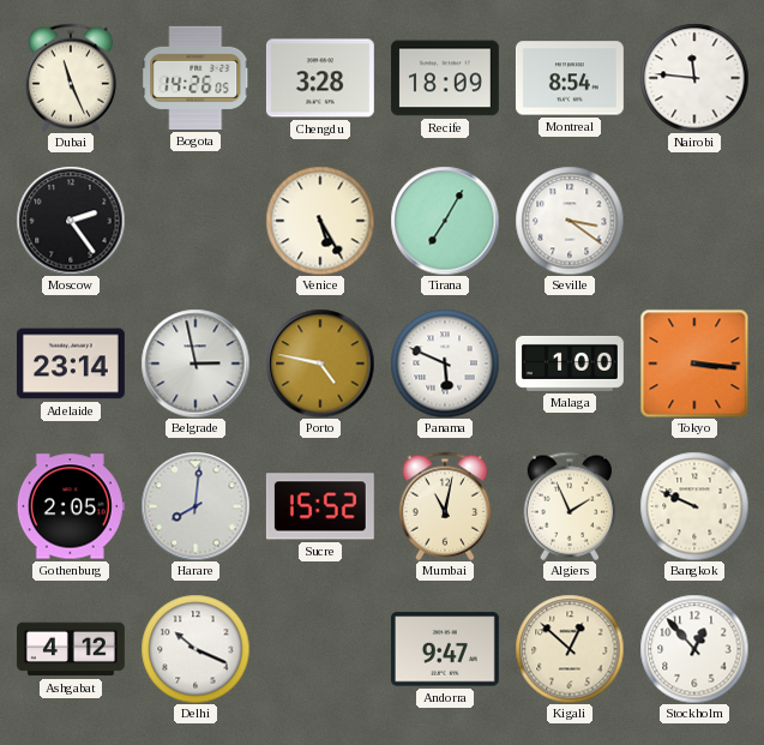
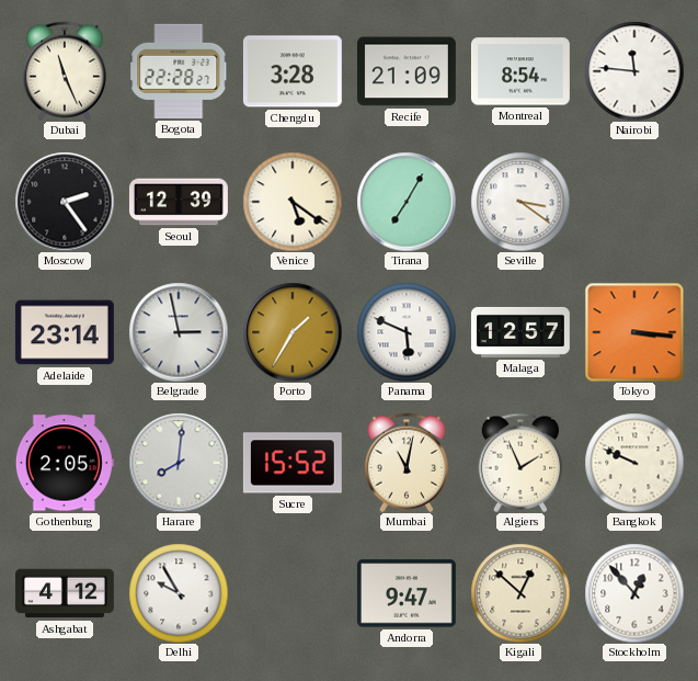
Bogota: 14:26 -> 22:28
Recife: 18:09 -> 21:09
Seoul: none -> 12:39
Venice: 5:25 -> 5:21
Porto: 4:47 -> 1:35
Malaga: 1:00 -> 12:57
Delhi: 10:19 -> 9:55
